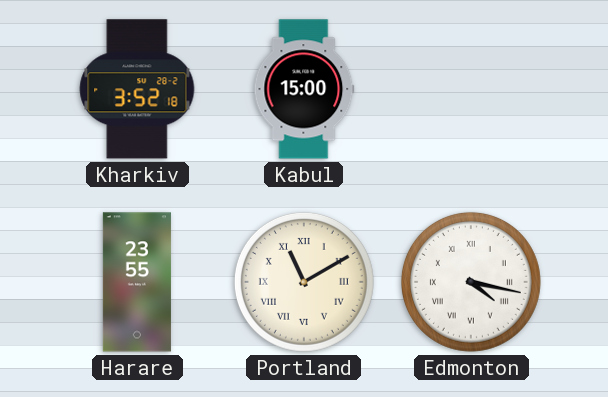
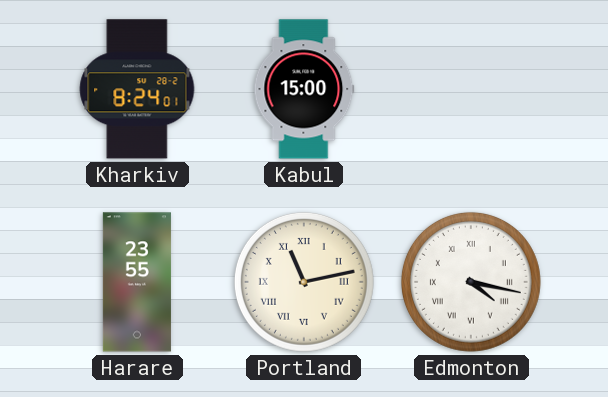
Kharkiv: 3:52 -> 8:24
Portland: 11:10 -> 11:13
